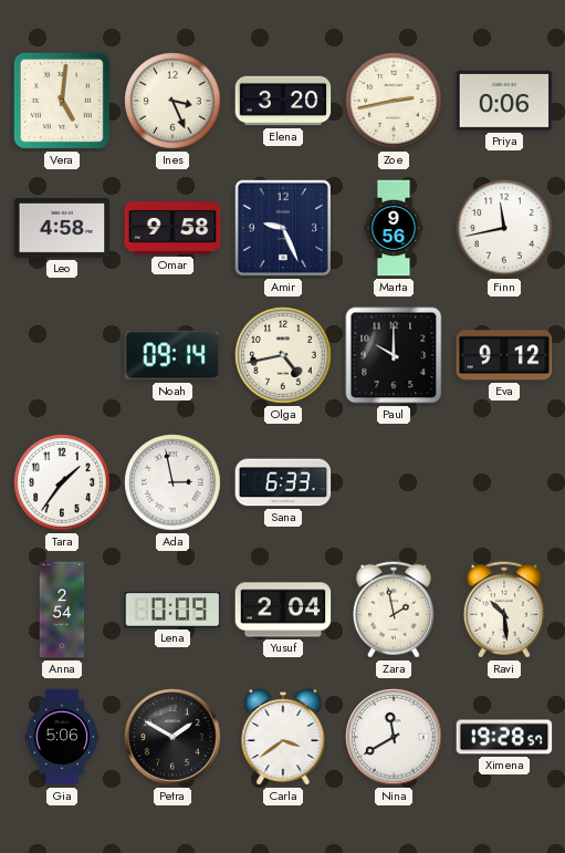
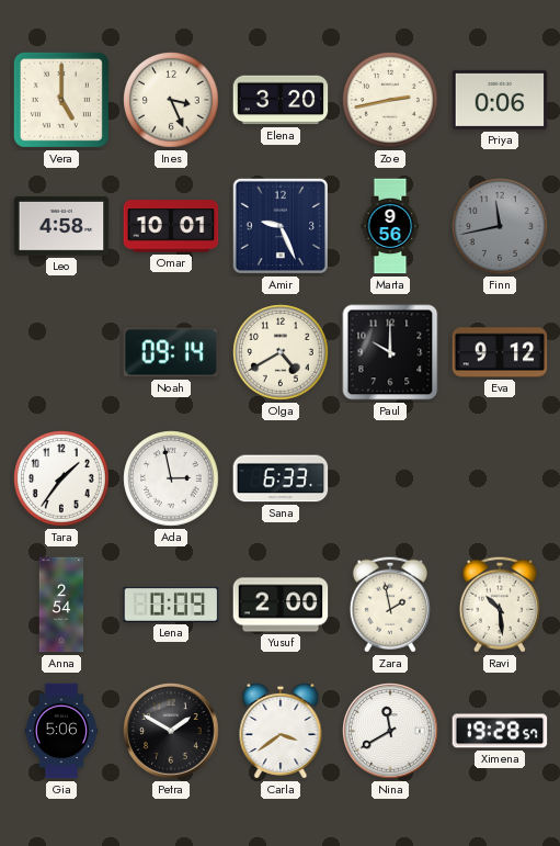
Vera: 5:01 -> 5:00
Omar: 9:58 -> 10:01
Finn dial: white -> grey
Olga: 4:43 -> 4:40
Yusuf: 2:04 -> 2:00
